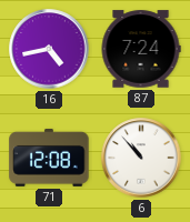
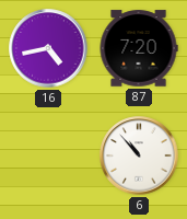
87: 7:24 -> 7:20
71: 12:08 -> none
